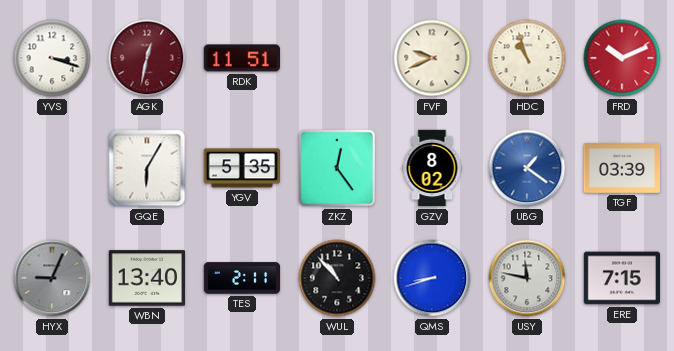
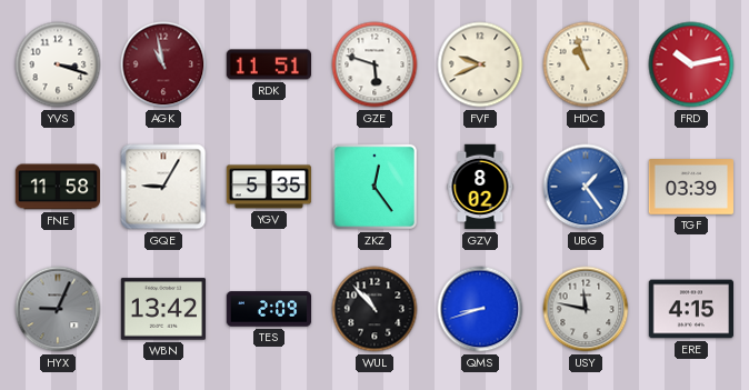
AGK: 12:32 -> 10:58
GZE: none -> 5:48
FRD: 10:11 -> 10:13
FNE: none -> 11:58
GQE: 6:05 -> 9:05
UBG: 1:21 -> 1:24
WBN: 13:40 -> 13:42
TES: 2:11 -> 2:09
ERE: 7:15 -> 4:15
